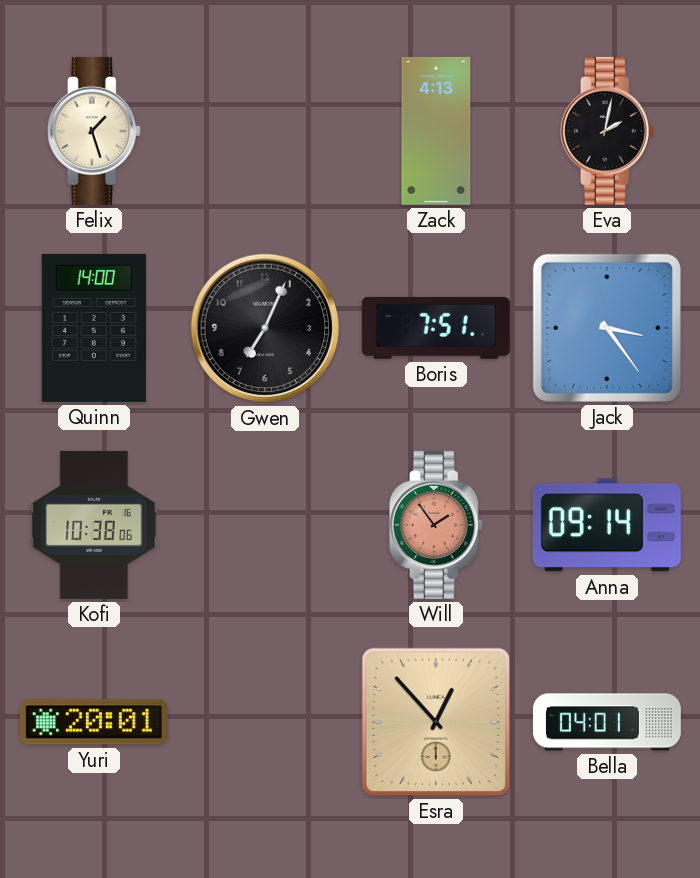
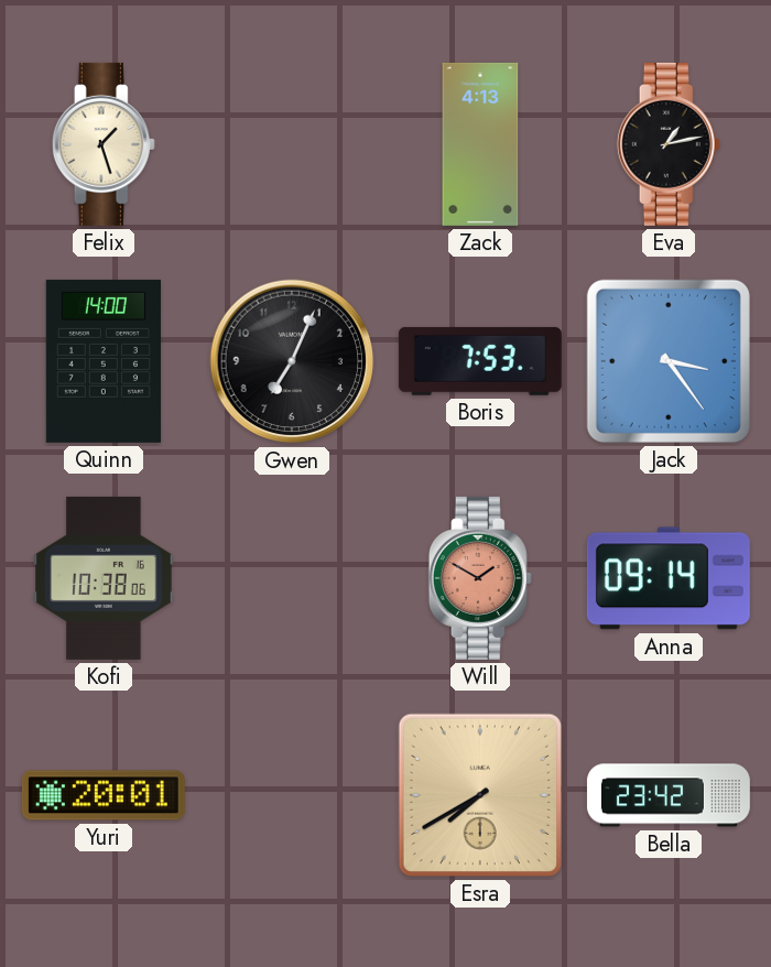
Eva: 2:02 -> 1:13
Boris: 7:51 -> 7:53
Will: 1:54 -> 1:50
Esra: 12:53 -> 7:40
Bella: 04:01 -> 23:42
